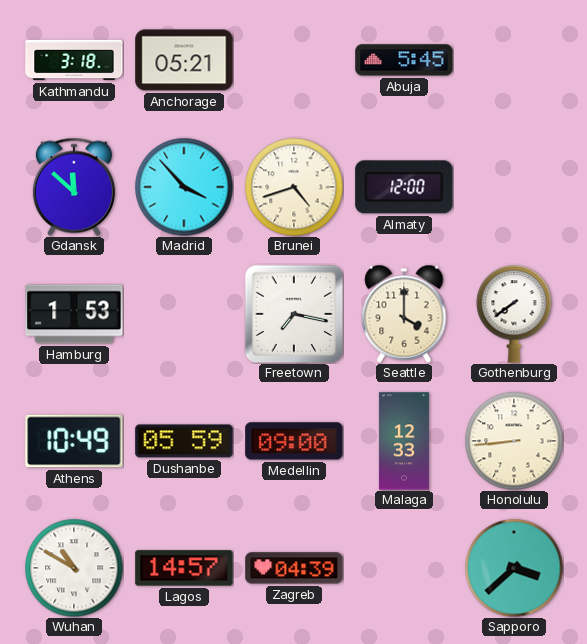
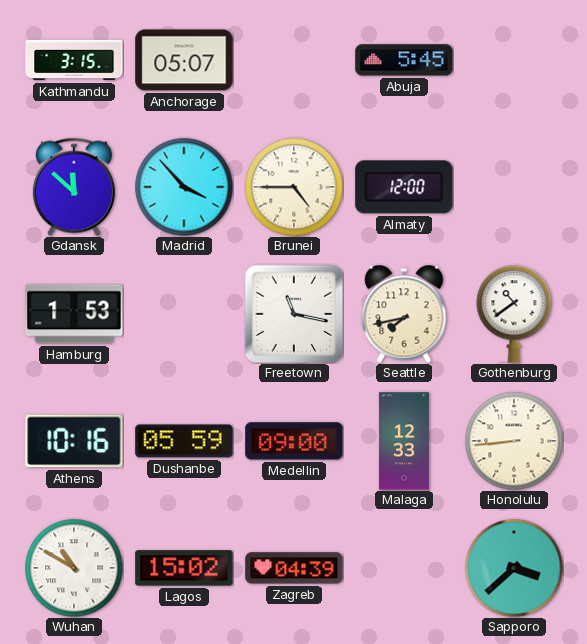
Kathmandu: 3:18 -> 3:15
Anchorage: 05:21 -> 05:07
Brunei: 4:42 -> 4:45
Freetown: 7:17 -> 11:17
Seattle: 4:00 -> 7:43
Gothenburg: 7:39 -> 10:39
Athens: 10:49 -> 10:16
Lagos: 14:57 -> 15:02
